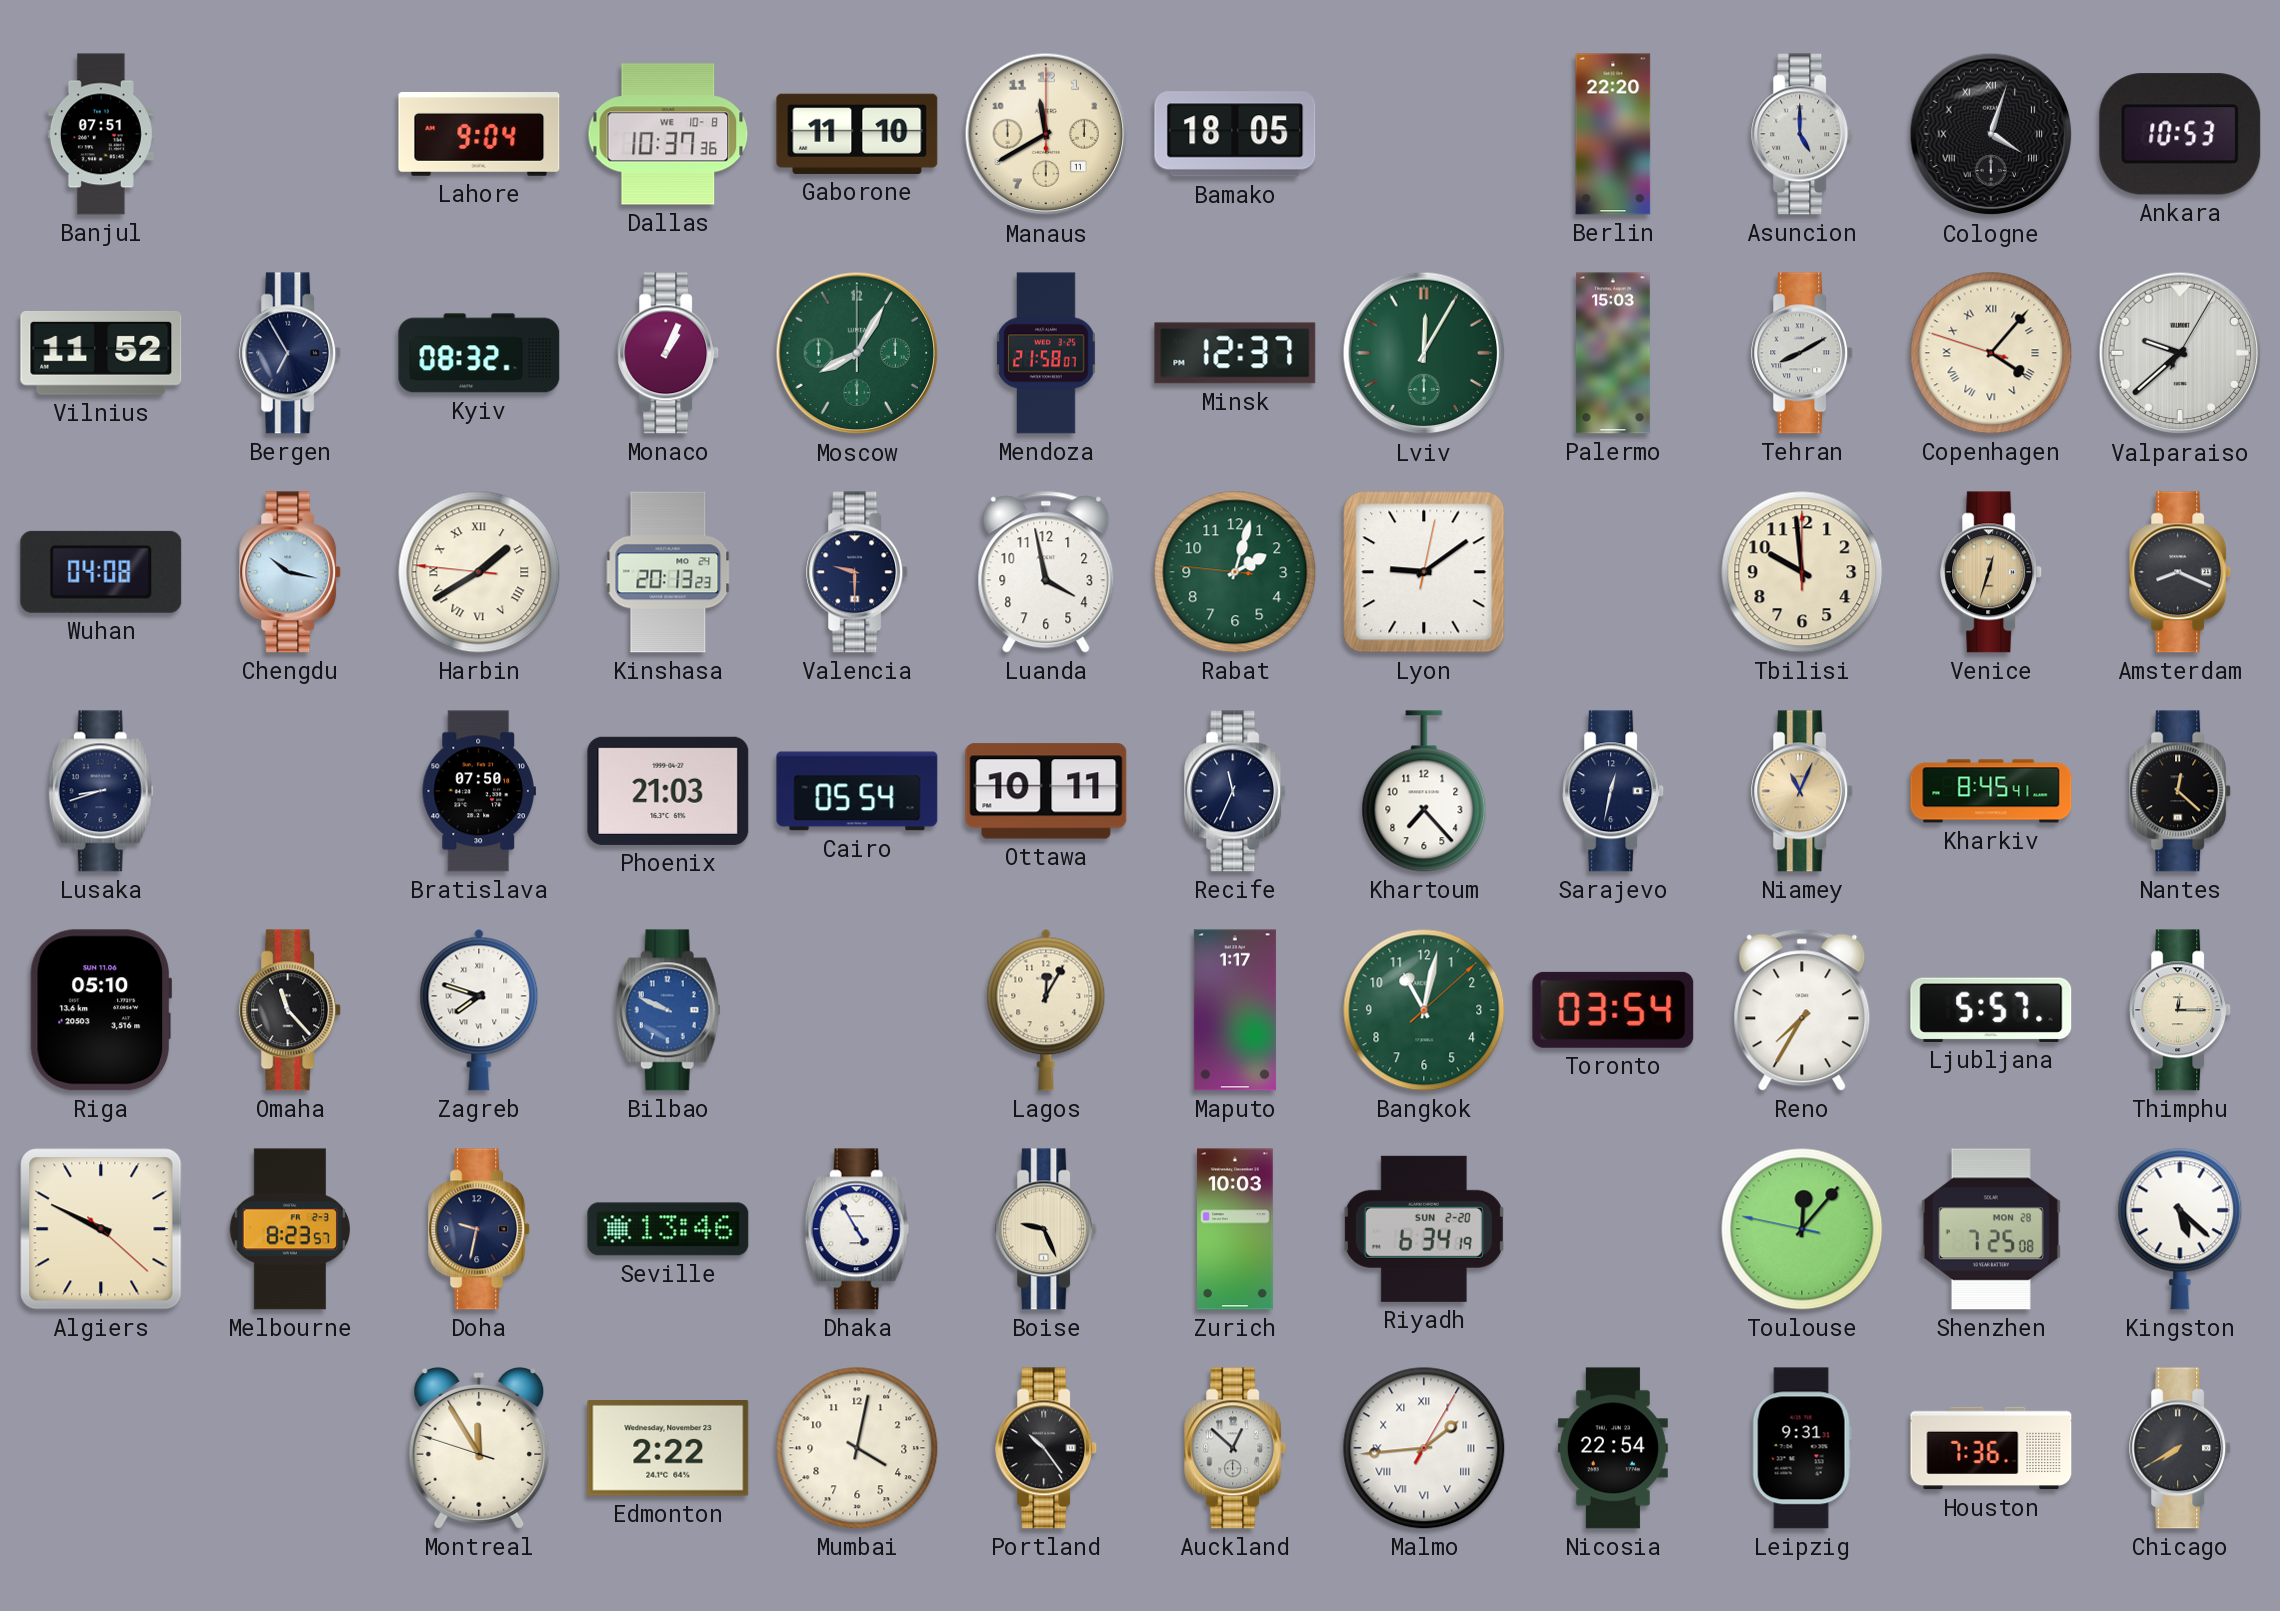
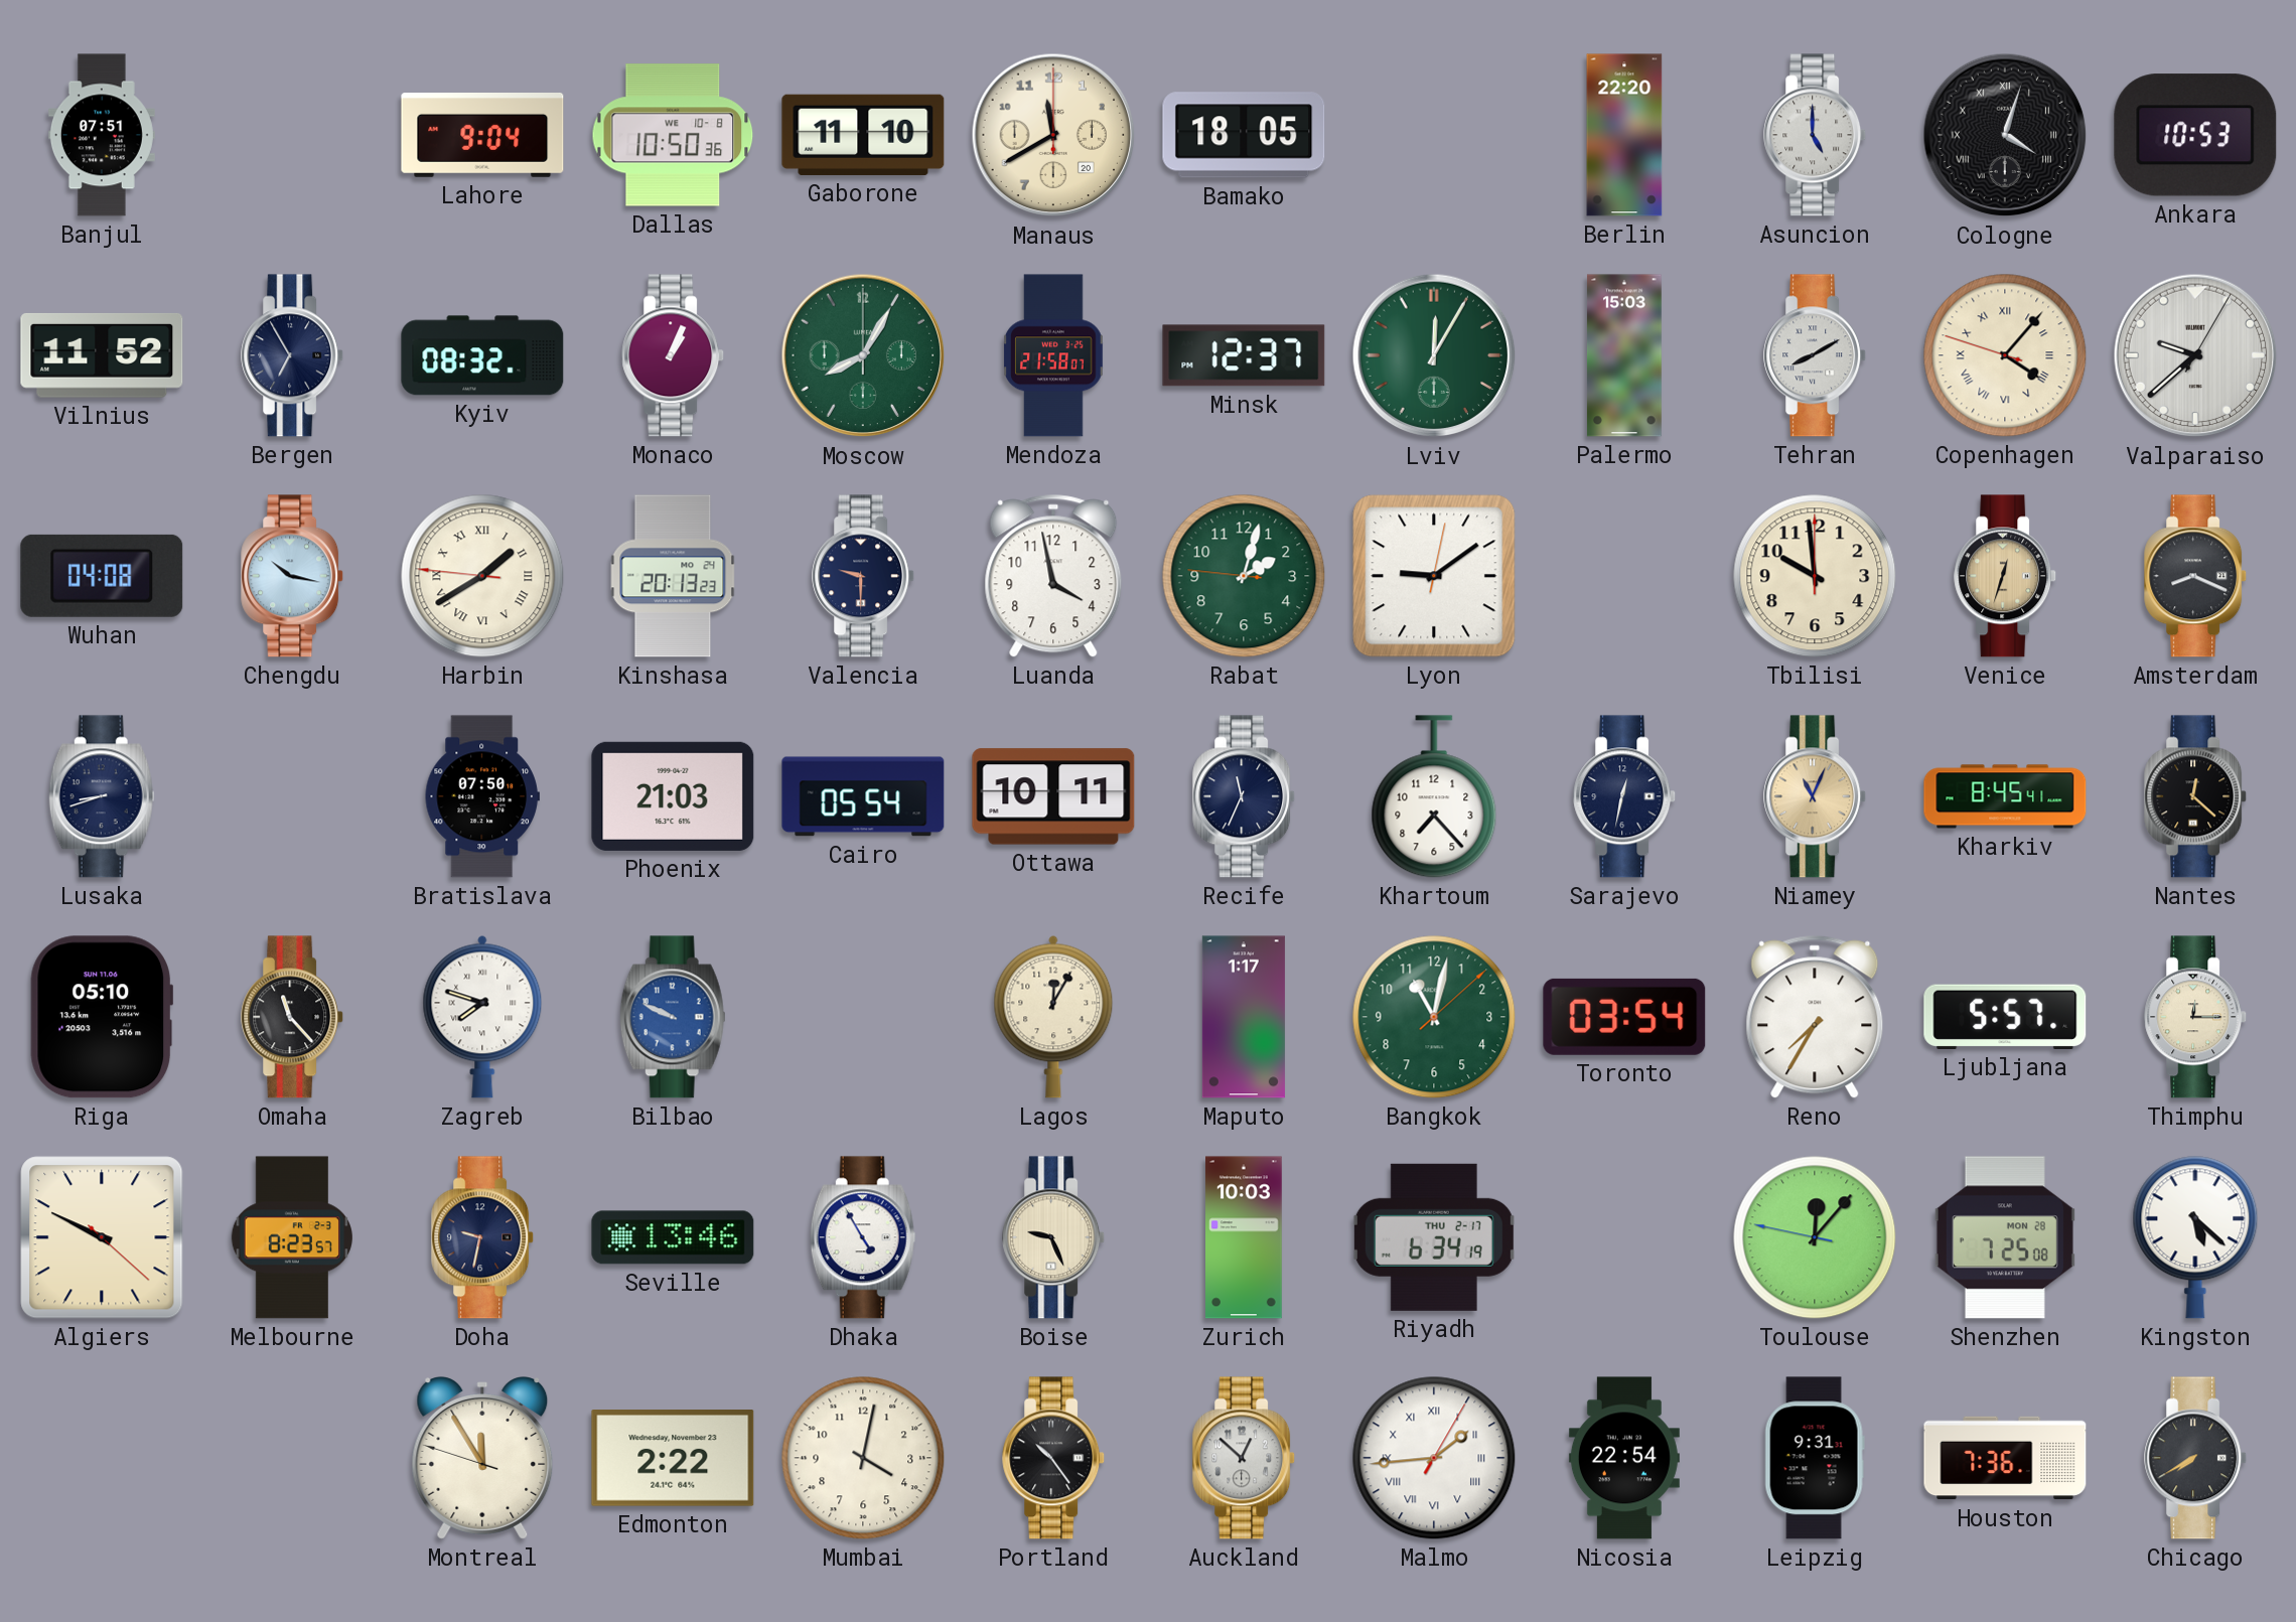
Dallas: 10:37 -> 10:50
Manaus date: 11 -> 20
Riyadh date: SUN 2-20 -> THU 2-17
